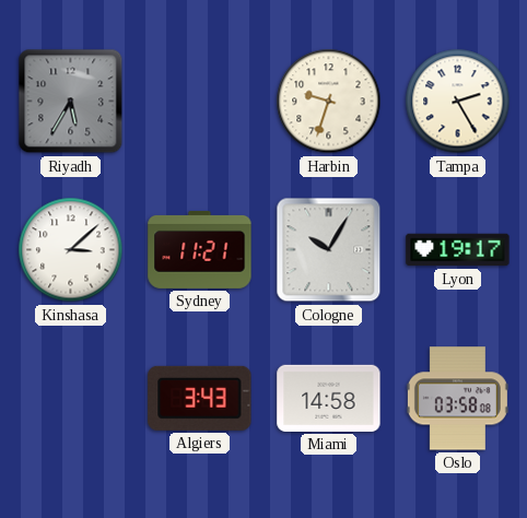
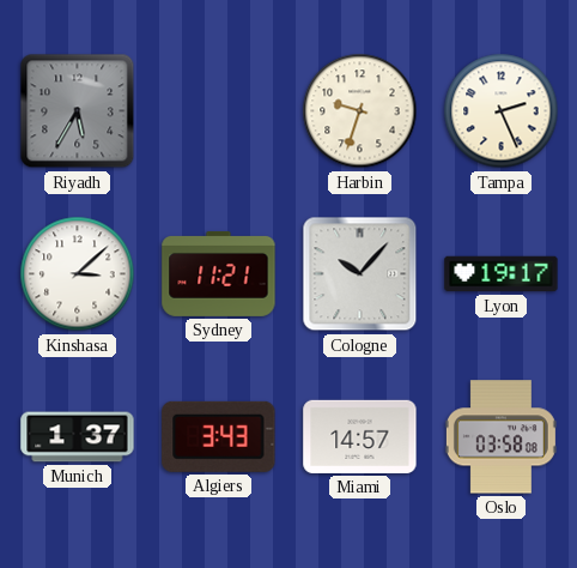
Tampa: 2:25 -> 2:26
Cologne: 10:05 -> 10:07
Munich: none -> 1:37
Miami: 14:58 -> 14:57
